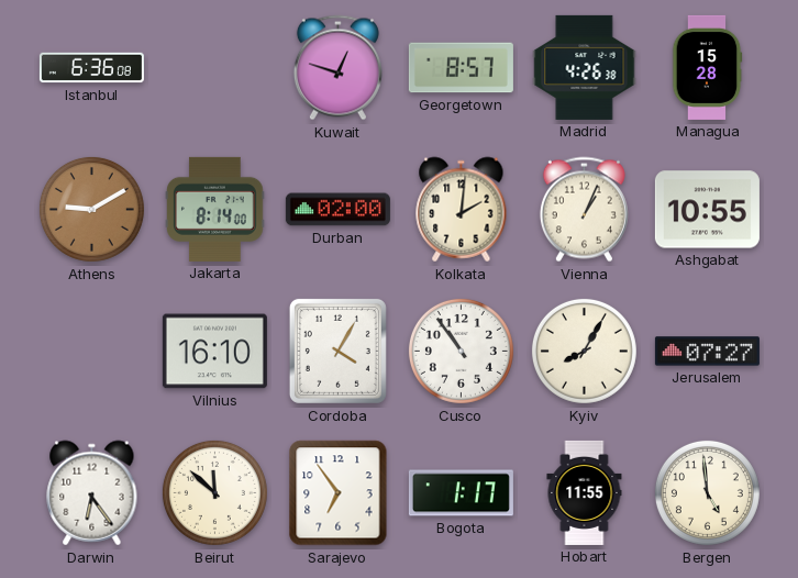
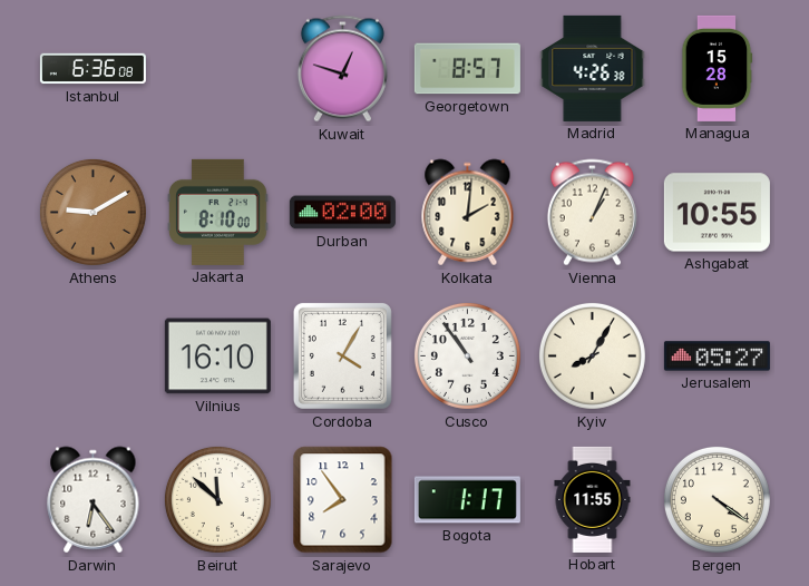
Jakarta: 8:14 -> 8:10
Jerusalem: 07:27 -> 05:27
Sarajevo: 6:54 -> 7:54
Bergen: 4:59 -> 4:21
